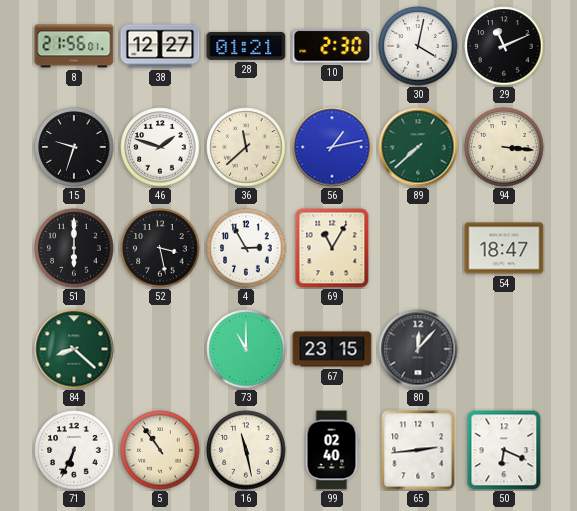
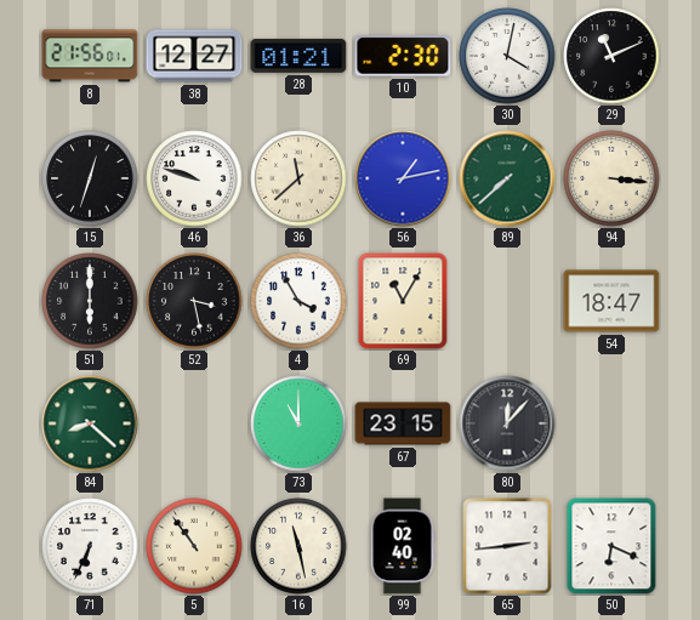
15: 9:33 -> 12:33
46: 1:48 -> 9:48
4: 2:55 -> 3:55
